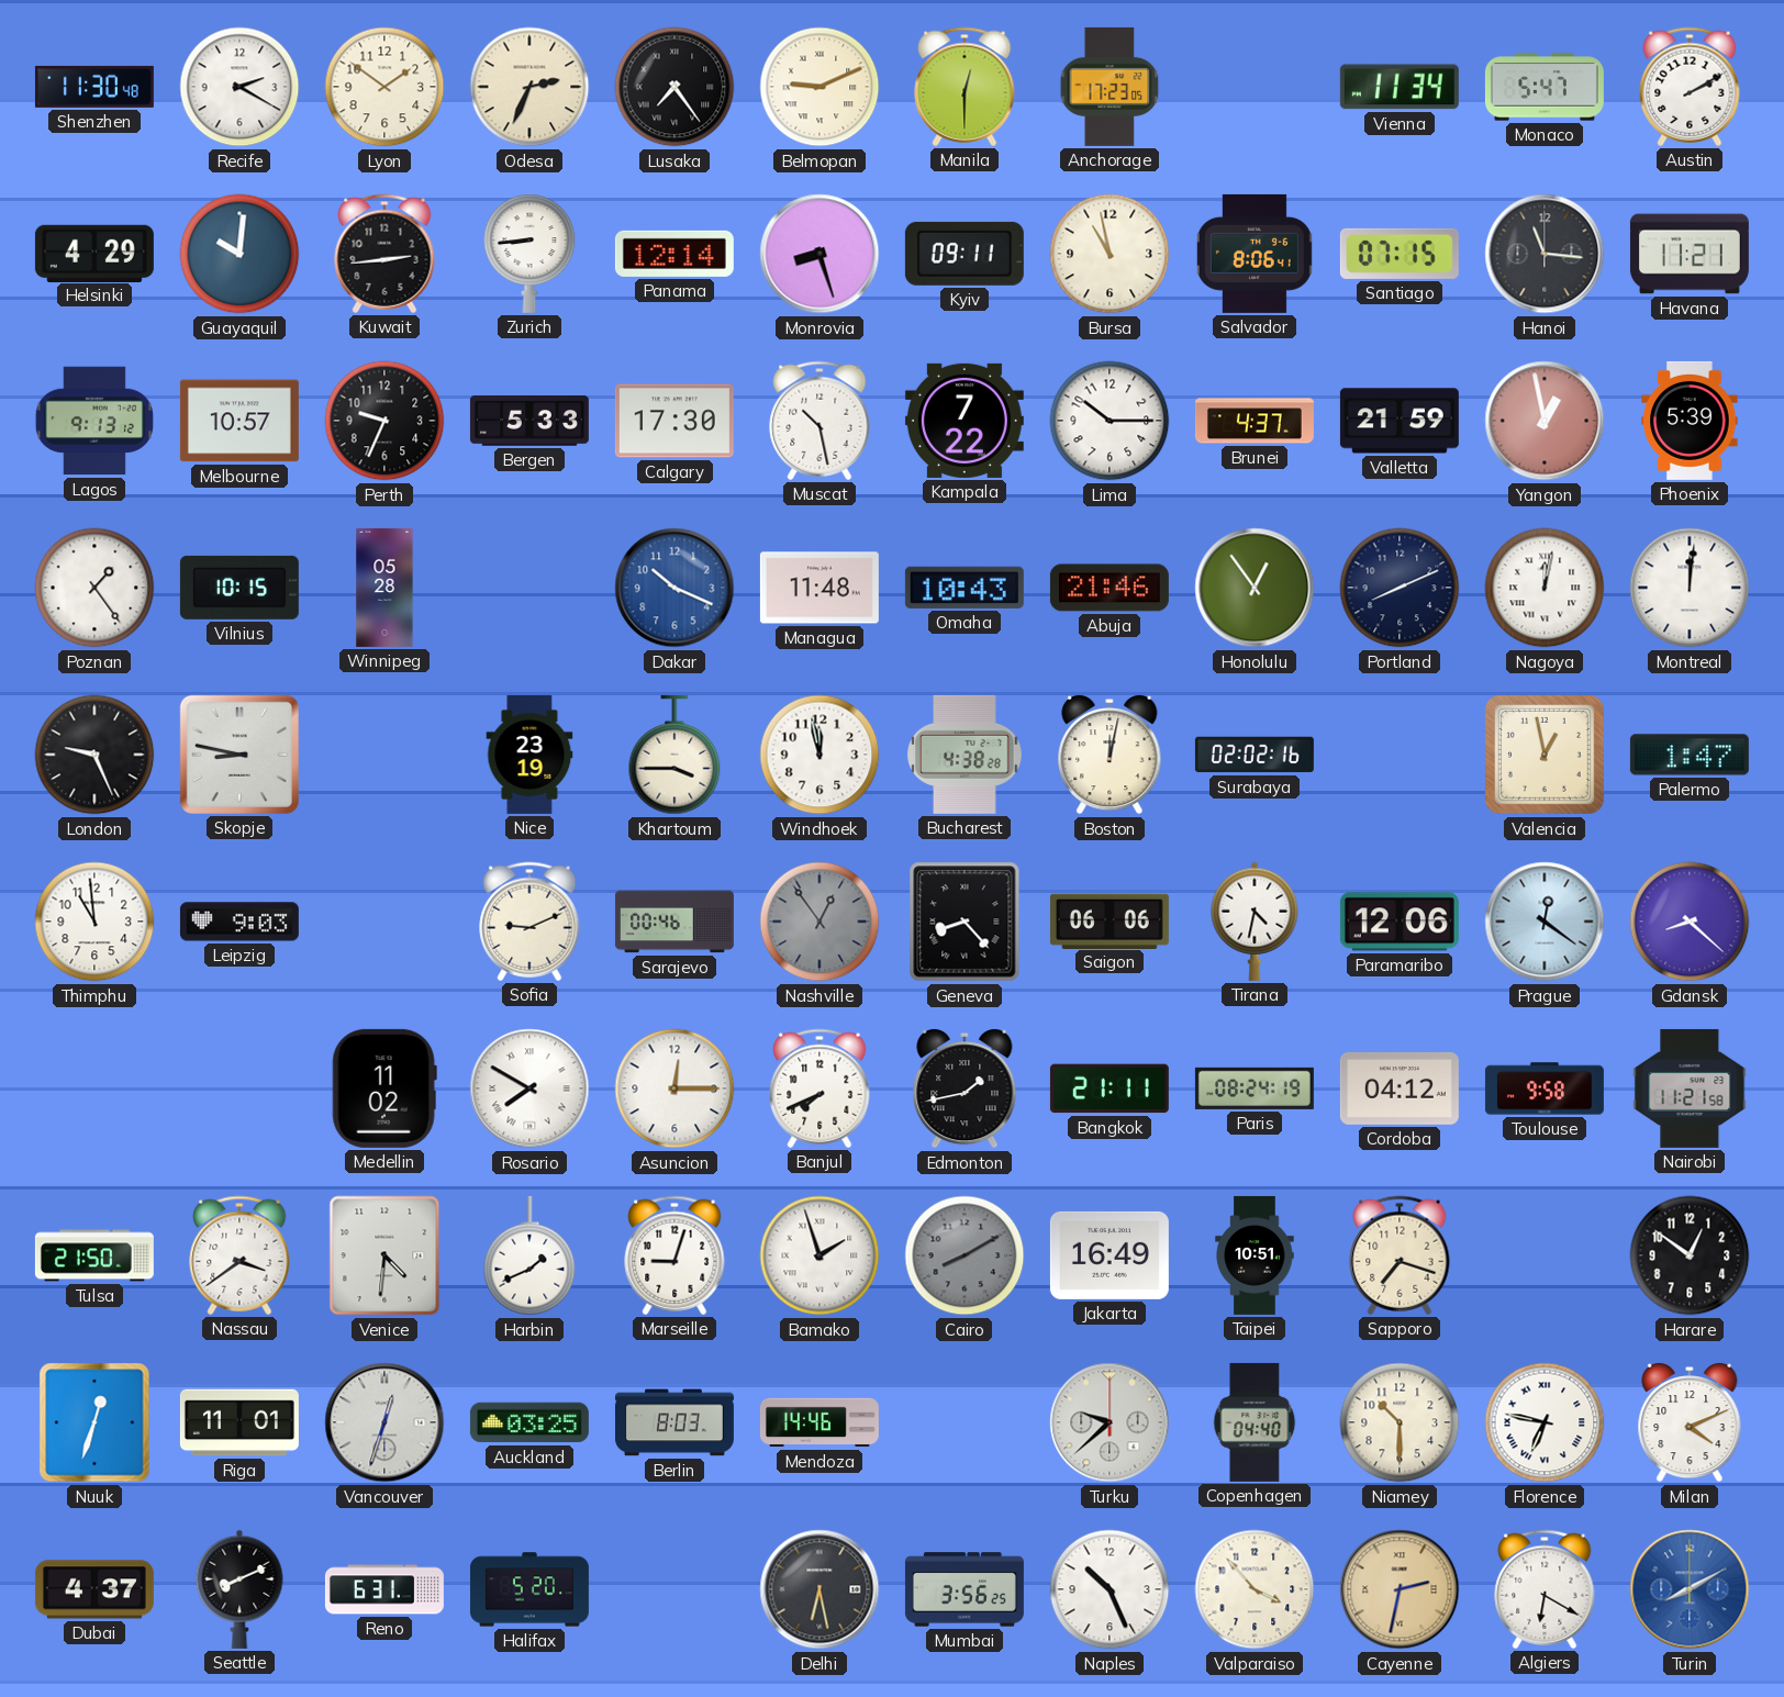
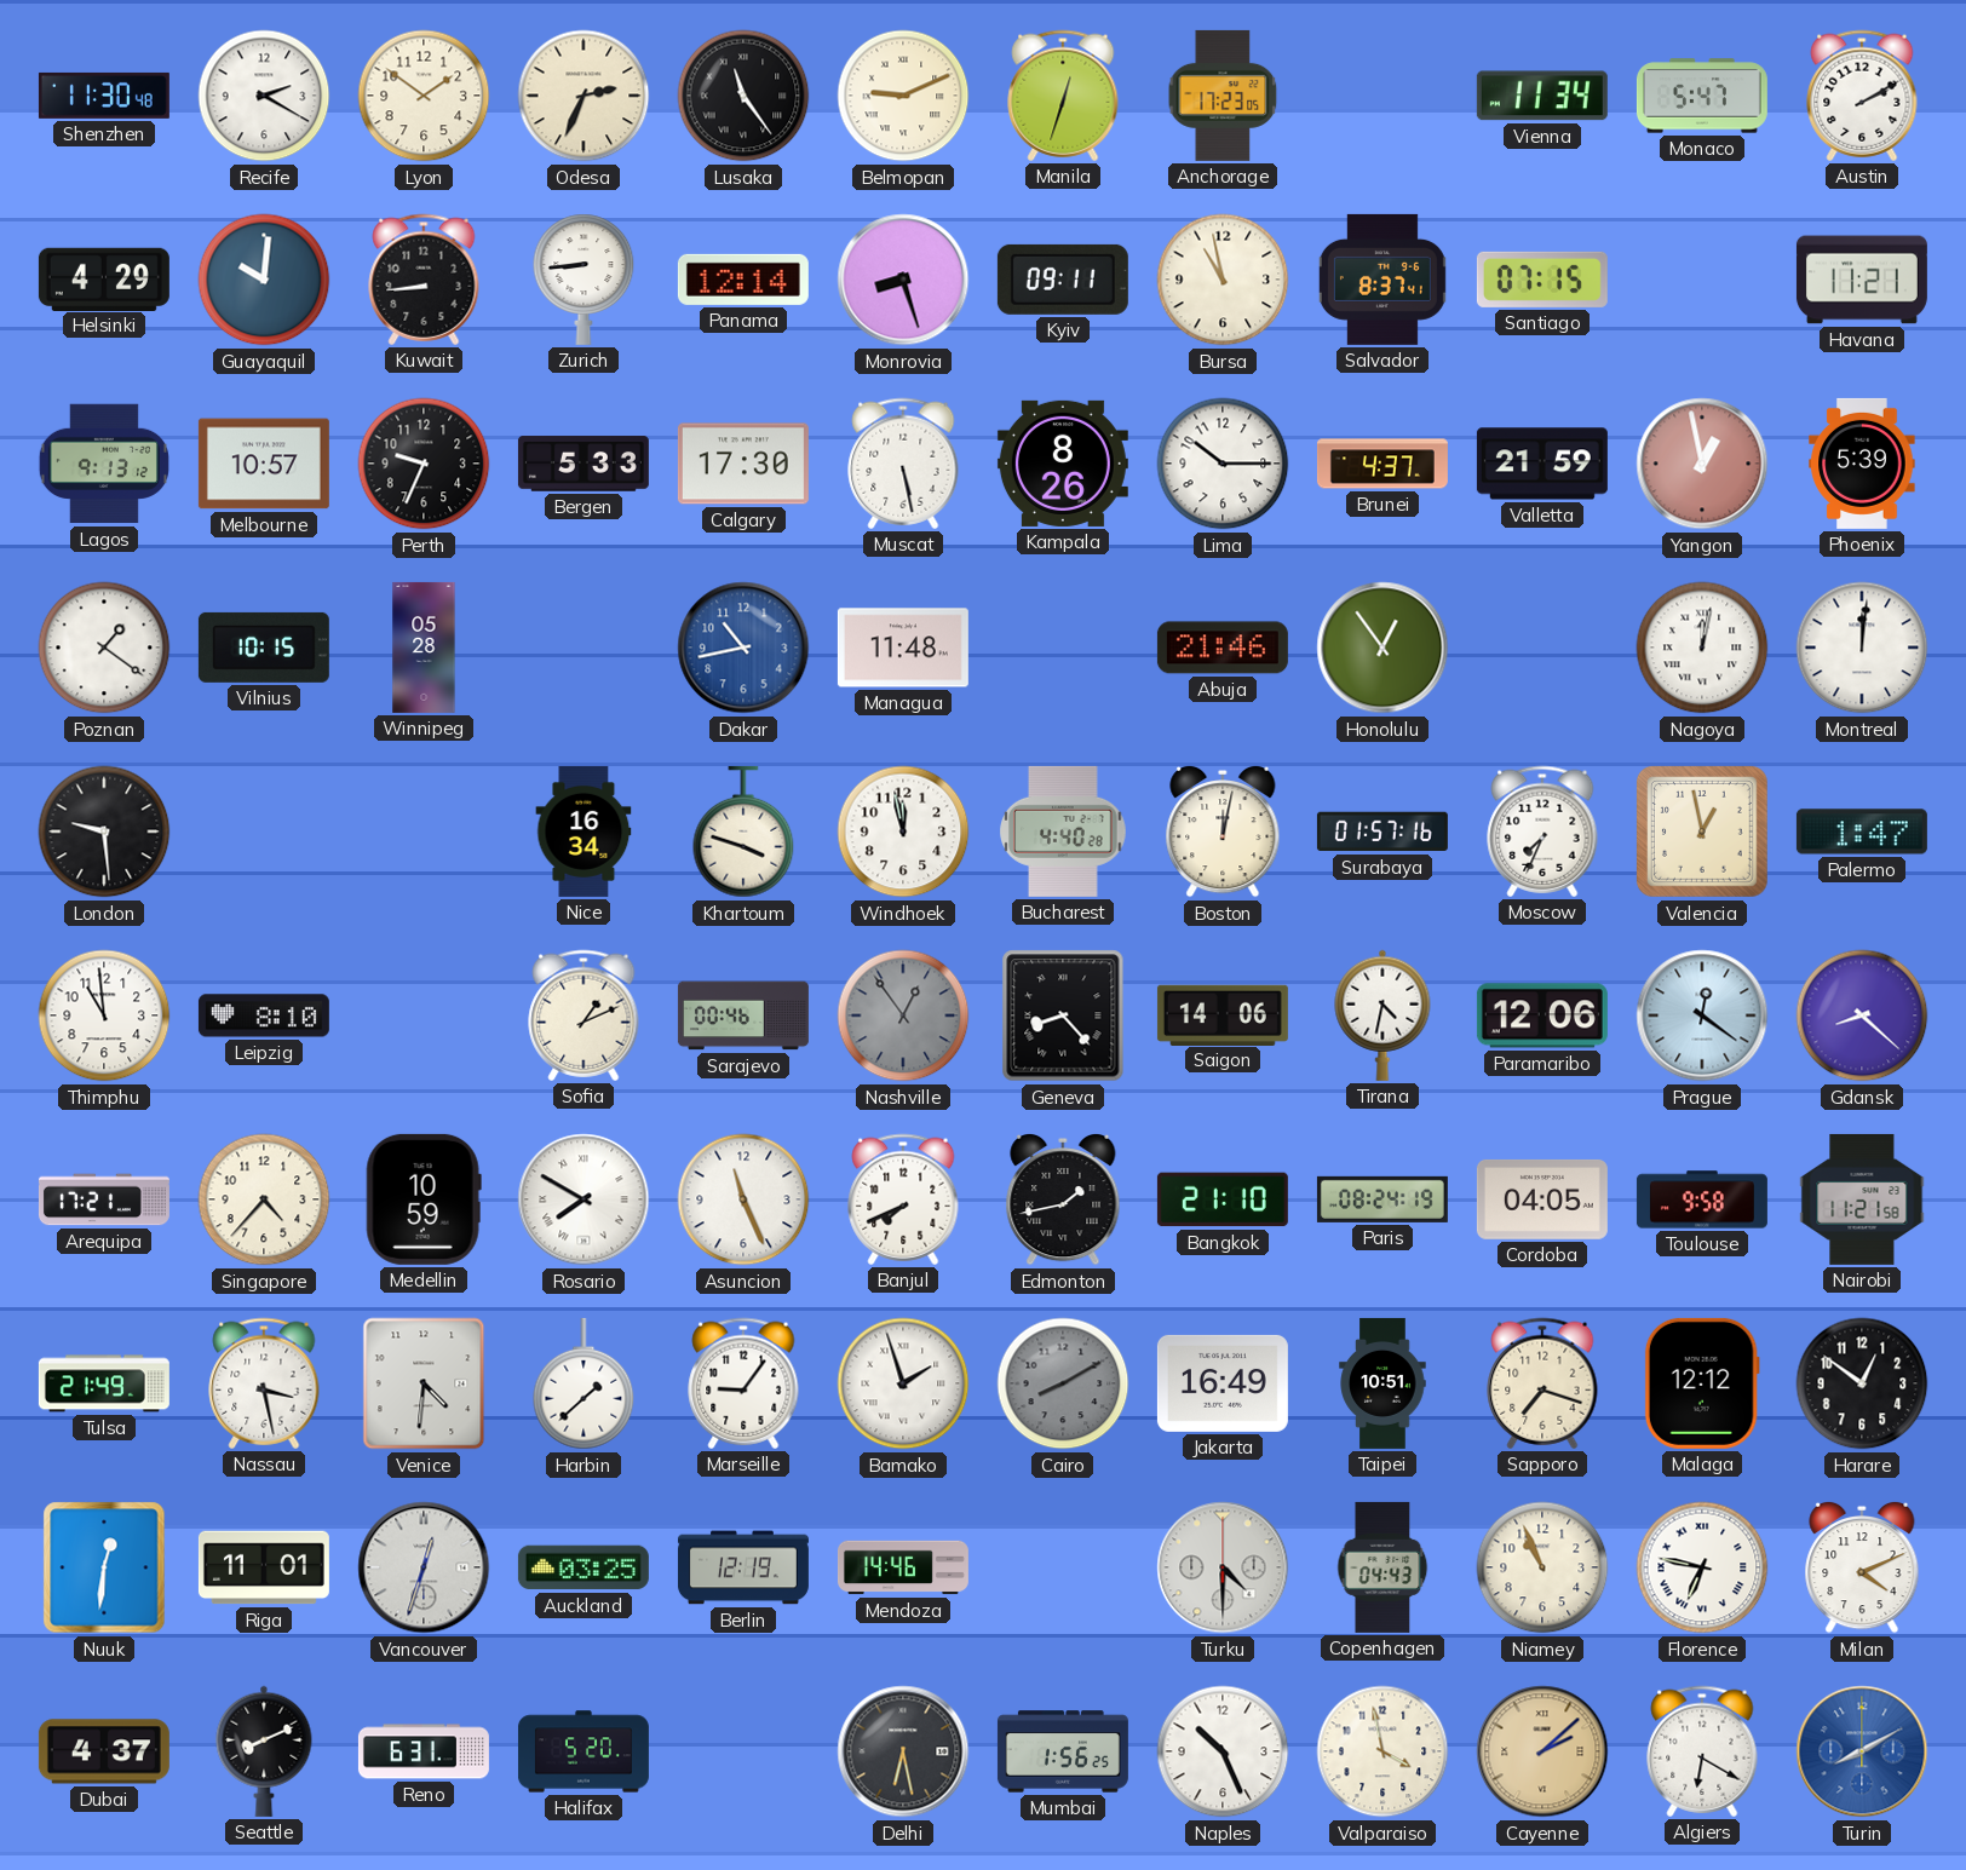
Lusaka: 7:24 -> 11:24
Manila: 12:30 -> 12:33
Kuwait: 2:44 -> 8:44
Salvador: 8:06 -> 8:37
Hanoi: 11:16 -> none
Muscat: 10:28 -> 5:28
Kampala: 7:22 -> 8:26
Poznan: 1:24 -> 1:21
Dakar: 10:19 -> 10:43
Omaha: 10:43 -> none
Portland: 8:11 -> none
London: 9:26 -> 9:29
Skopje: 8:47 -> none
Nice: 23:19 -> 16:34
Khartoum: 3:45 -> 3:48
Bucharest: 4:38 -> 4:40
Surabaya: 02:02 -> 01:57
Moscow: none -> 7:34
Leipzig: 9:03 -> 8:10
Sofia: 9:11 -> 1:11
Saigon: 06:06 -> 14:06
Arequipa: none -> 17:21
Singapore: none -> 4:37
Medellin: 11:02 -> 10:59
Asuncion: 12:15 -> 11:26
Bangkok: 21:11 -> 21:10
Cordoba: 04:12 -> 04:05
Tulsa: 21:50 -> 21:49
Nassau: 3:39 -> 3:28
Harbin: 1:41 -> 1:38
Marseille: 9:03 -> 9:06
Malaga: none -> 12:12
Nuuk: 12:33 -> 12:31
Berlin: 8:03 -> 12:19
Turku: 9:38 -> 4:30
Copenhagen: 04:40 -> 04:43
Niamey: 10:30 -> 10:56
Mumbai: 3:56 -> 1:56
Valparaiso: 3:53 -> 3:58
Cayenne: 2:32 -> 2:08
